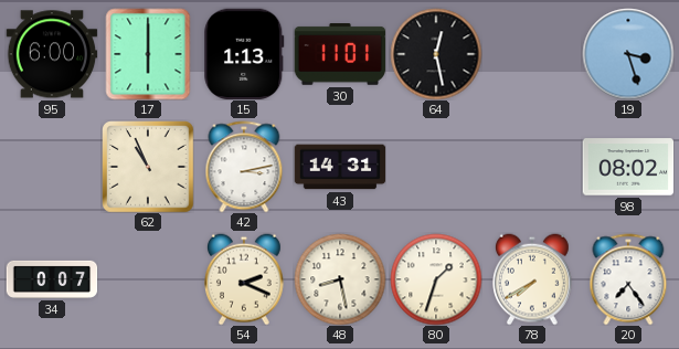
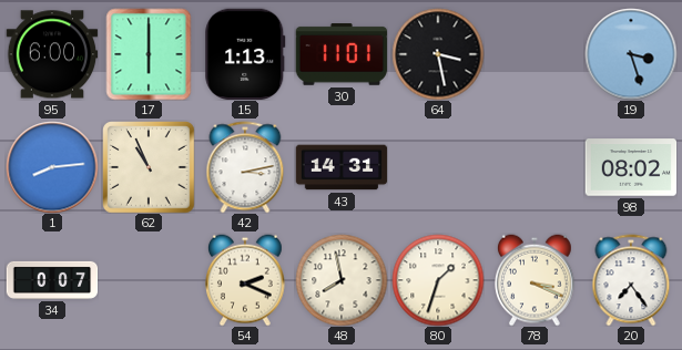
64: 12:28 -> 3:28
1: none -> 8:14
48: 8:28 -> 7:58
78: 7:40 -> 3:19
